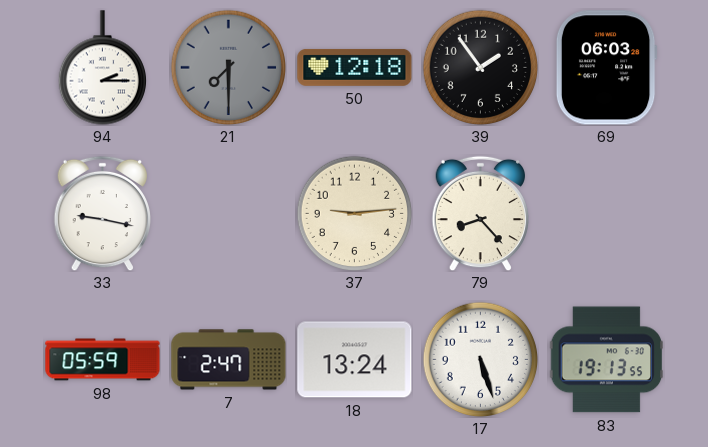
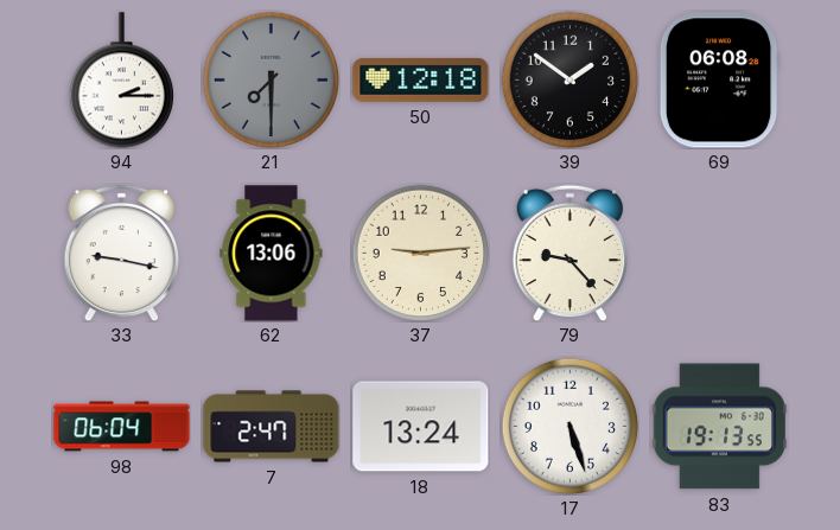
39: 1:54 -> 1:51
69: 06:03 -> 06:08
62: none -> 13:06
79: 8:23 -> 9:23
98: 05:59 -> 06:04
